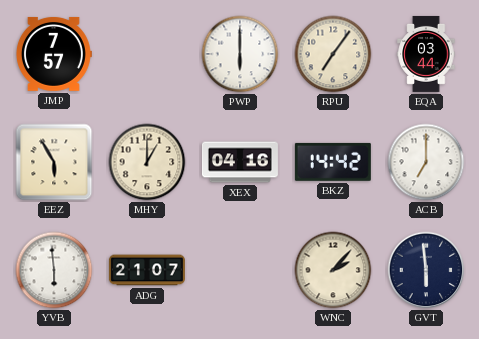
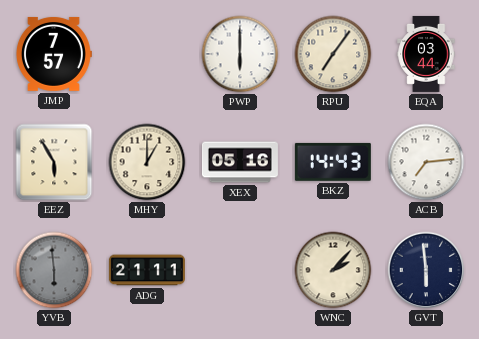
XEX: 04:16 -> 05:16
BKZ: 14:42 -> 14:43
ACB: 7:00 -> 7:14
YVB dial: white -> grey
ADG: 21:07 -> 21:11
